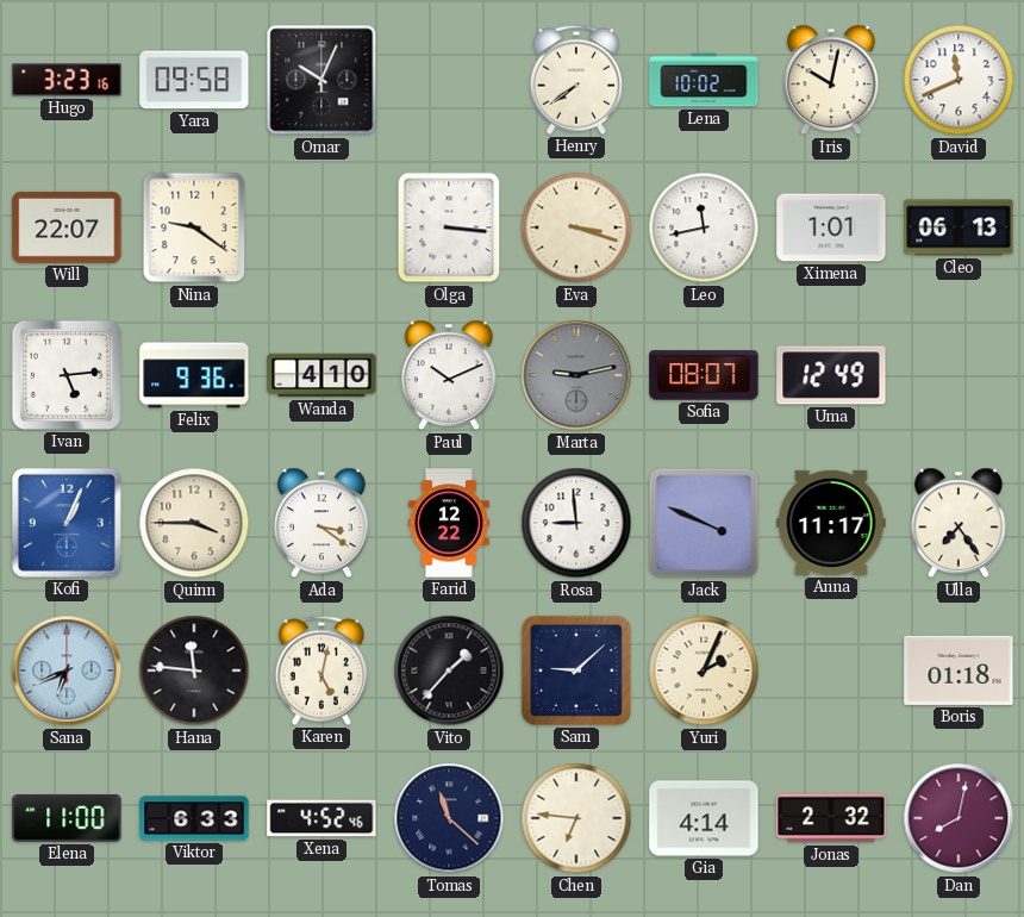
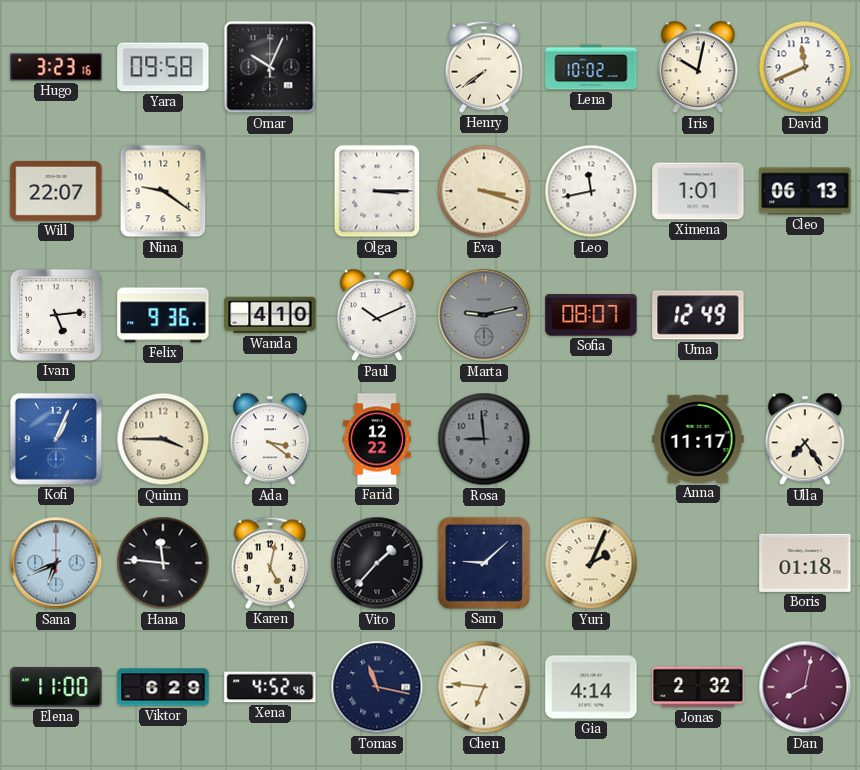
Olga: 3:16 -> 3:15
Rosa dial: white -> grey
Jack: 3:49 -> none
Viktor: 6:33 -> 6:29
Tomas: 11:22 -> 11:17
